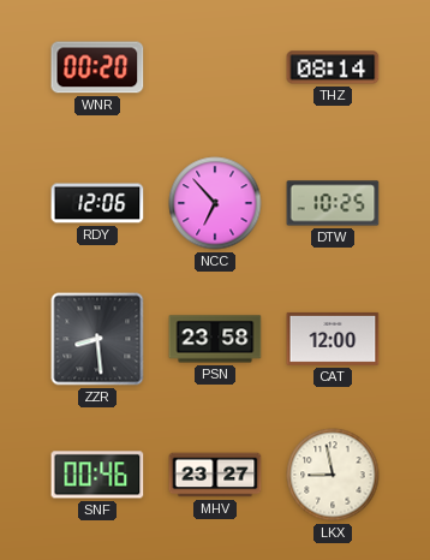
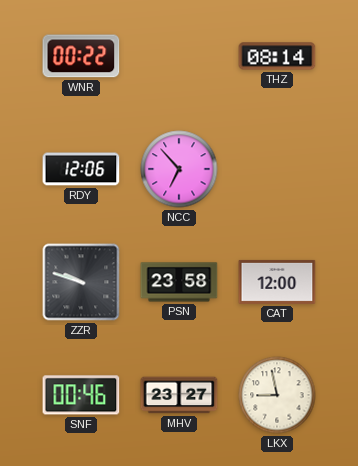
WNR: 00:20 -> 00:22
DTW: 10:25 -> none
ZZR: 8:29 -> 9:48
